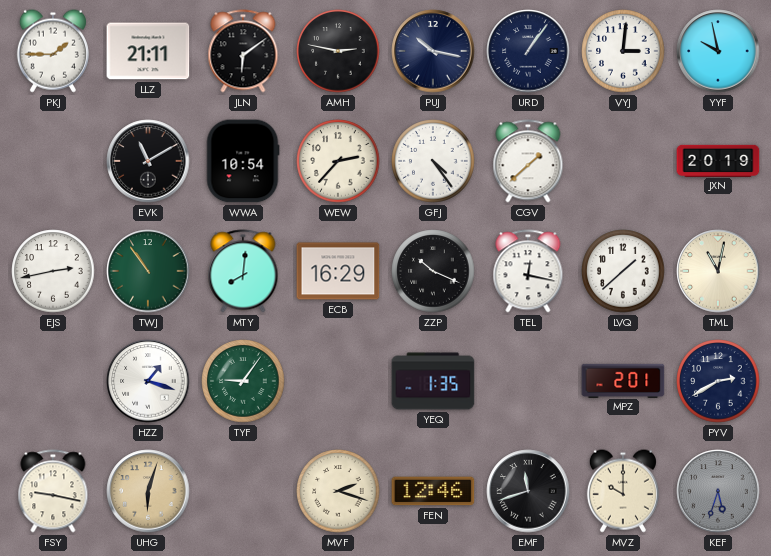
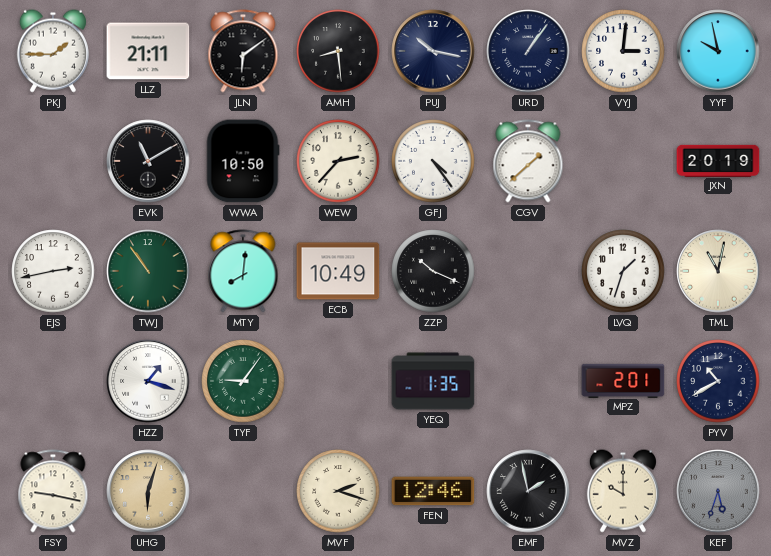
AMH: 2:47 -> 8:29
WWA: 10:54 -> 10:50
ECB: 16:29 -> 10:49
TEL: 12:17 -> none
LVQ: 1:38 -> 1:33
PYV: 2:40 -> 10:40
EMF: 11:42 -> 1:58
